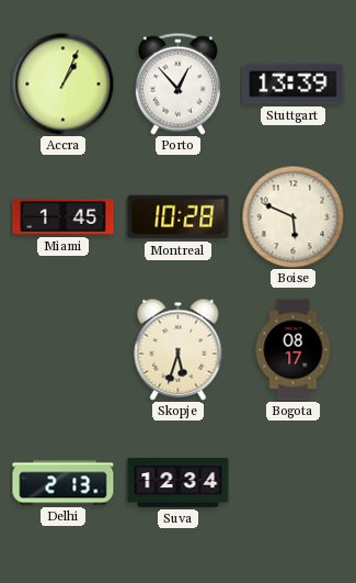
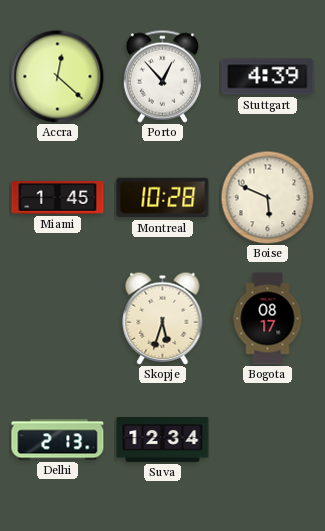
Accra: 1:04 -> 12:22
Stuttgart: 13:39 -> 4:39
